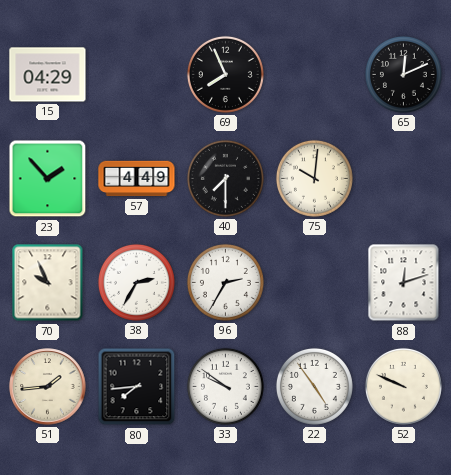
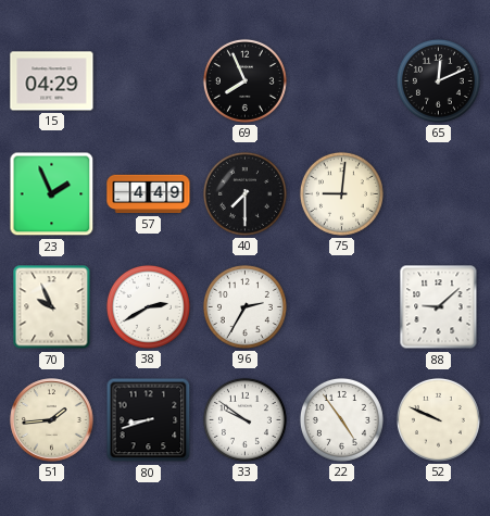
23: 1:53 -> 1:56
75: 10:01 -> 9:01
38: 2:35 -> 2:40
88: 12:12 -> 9:08
80: 7:44 -> 8:42
